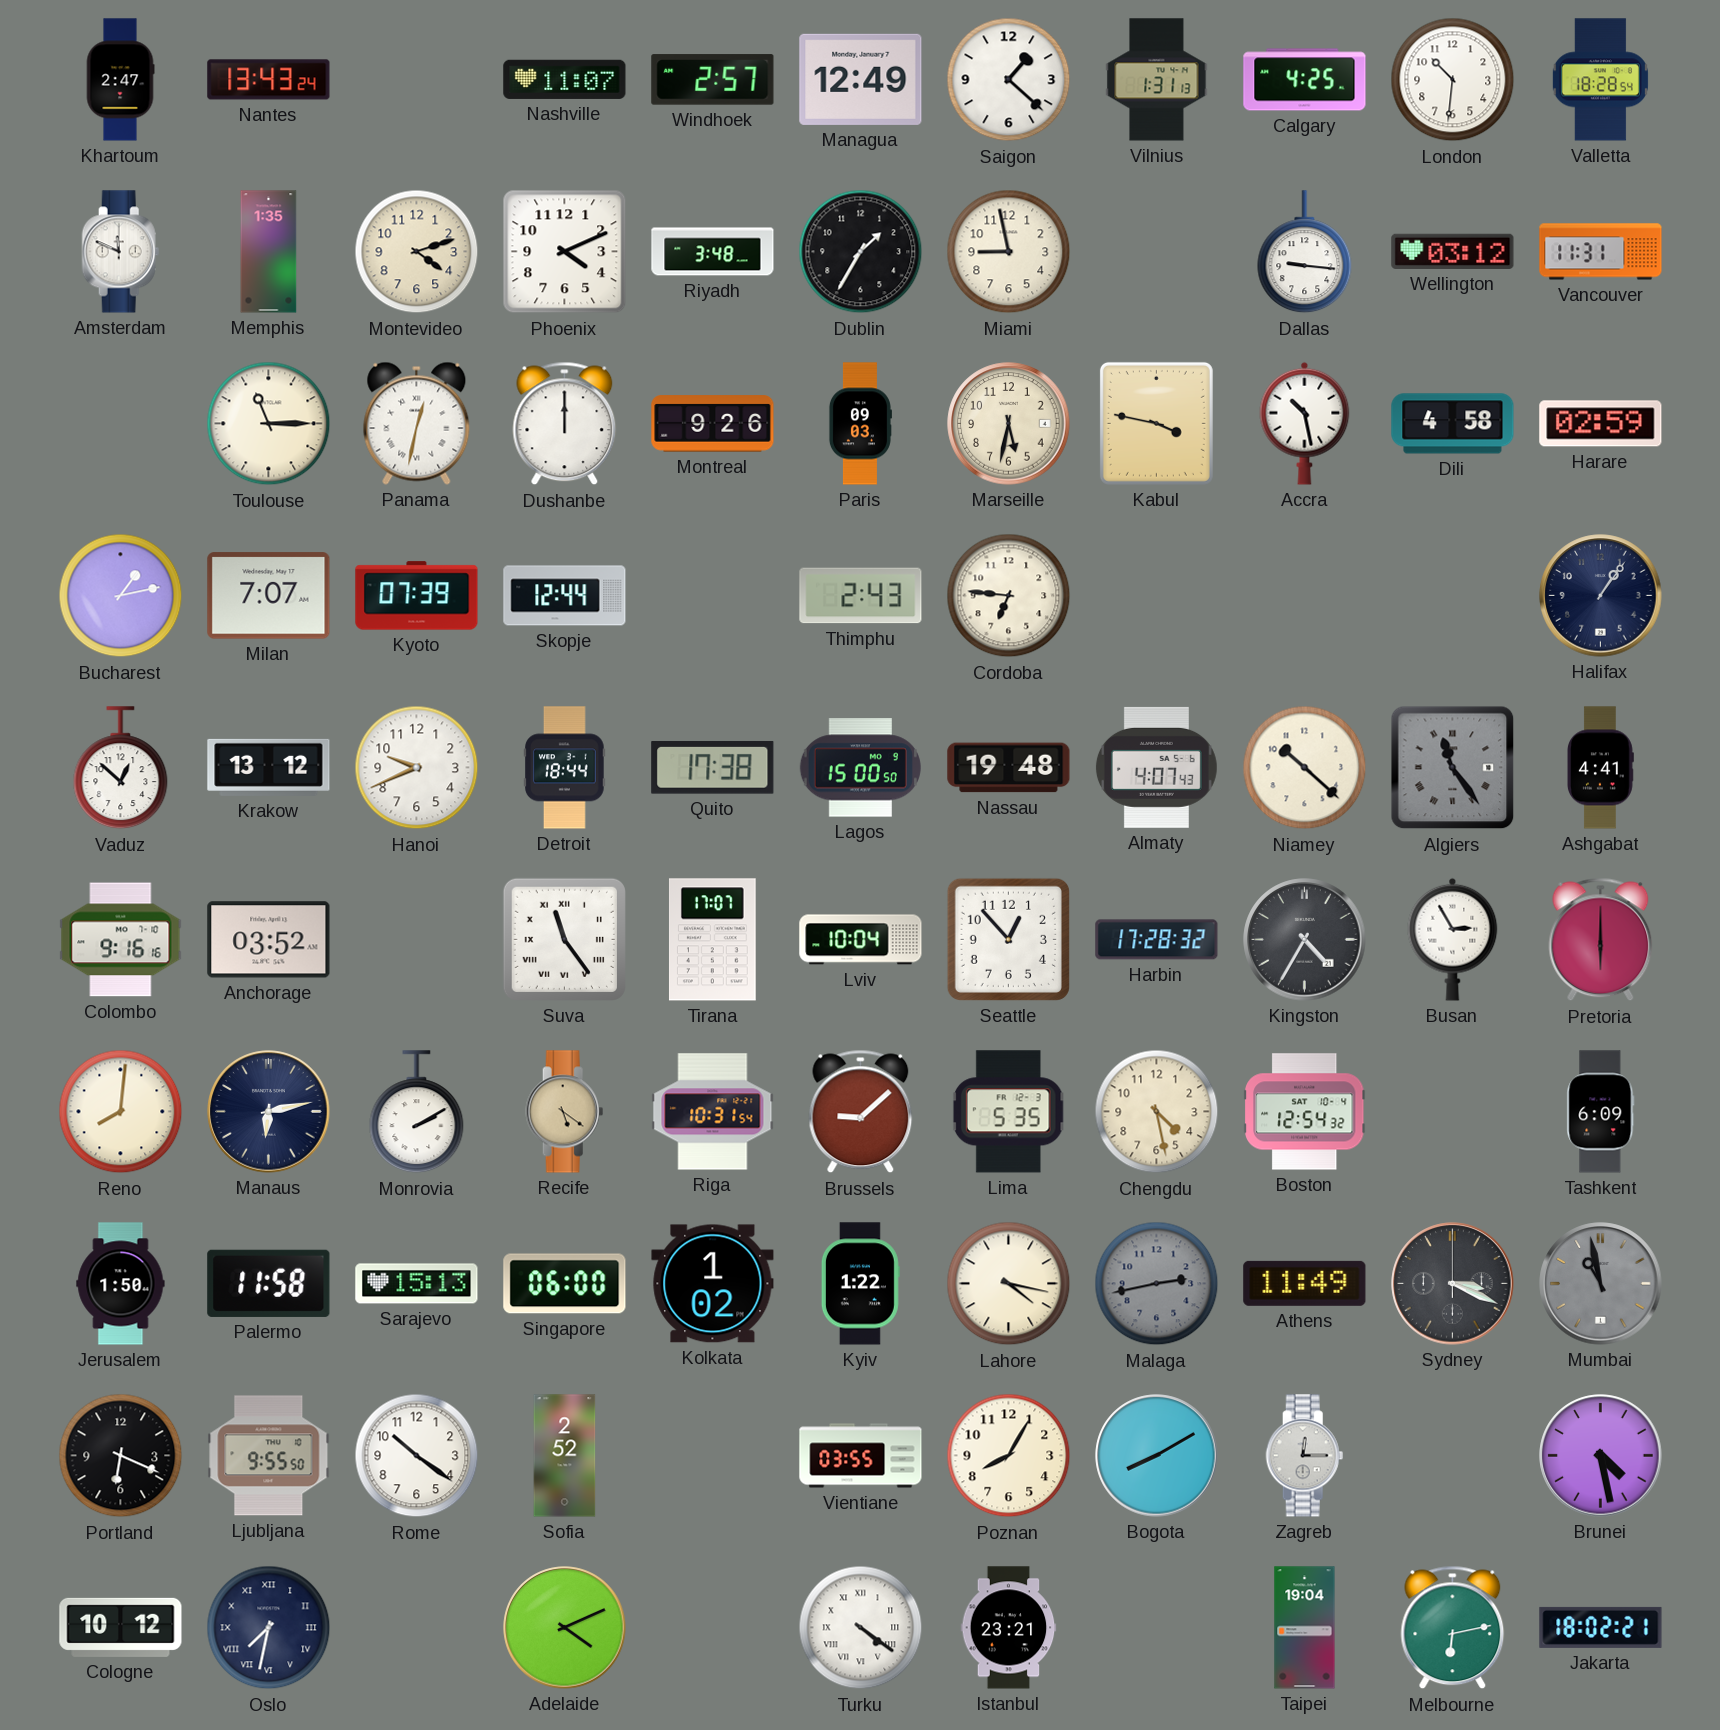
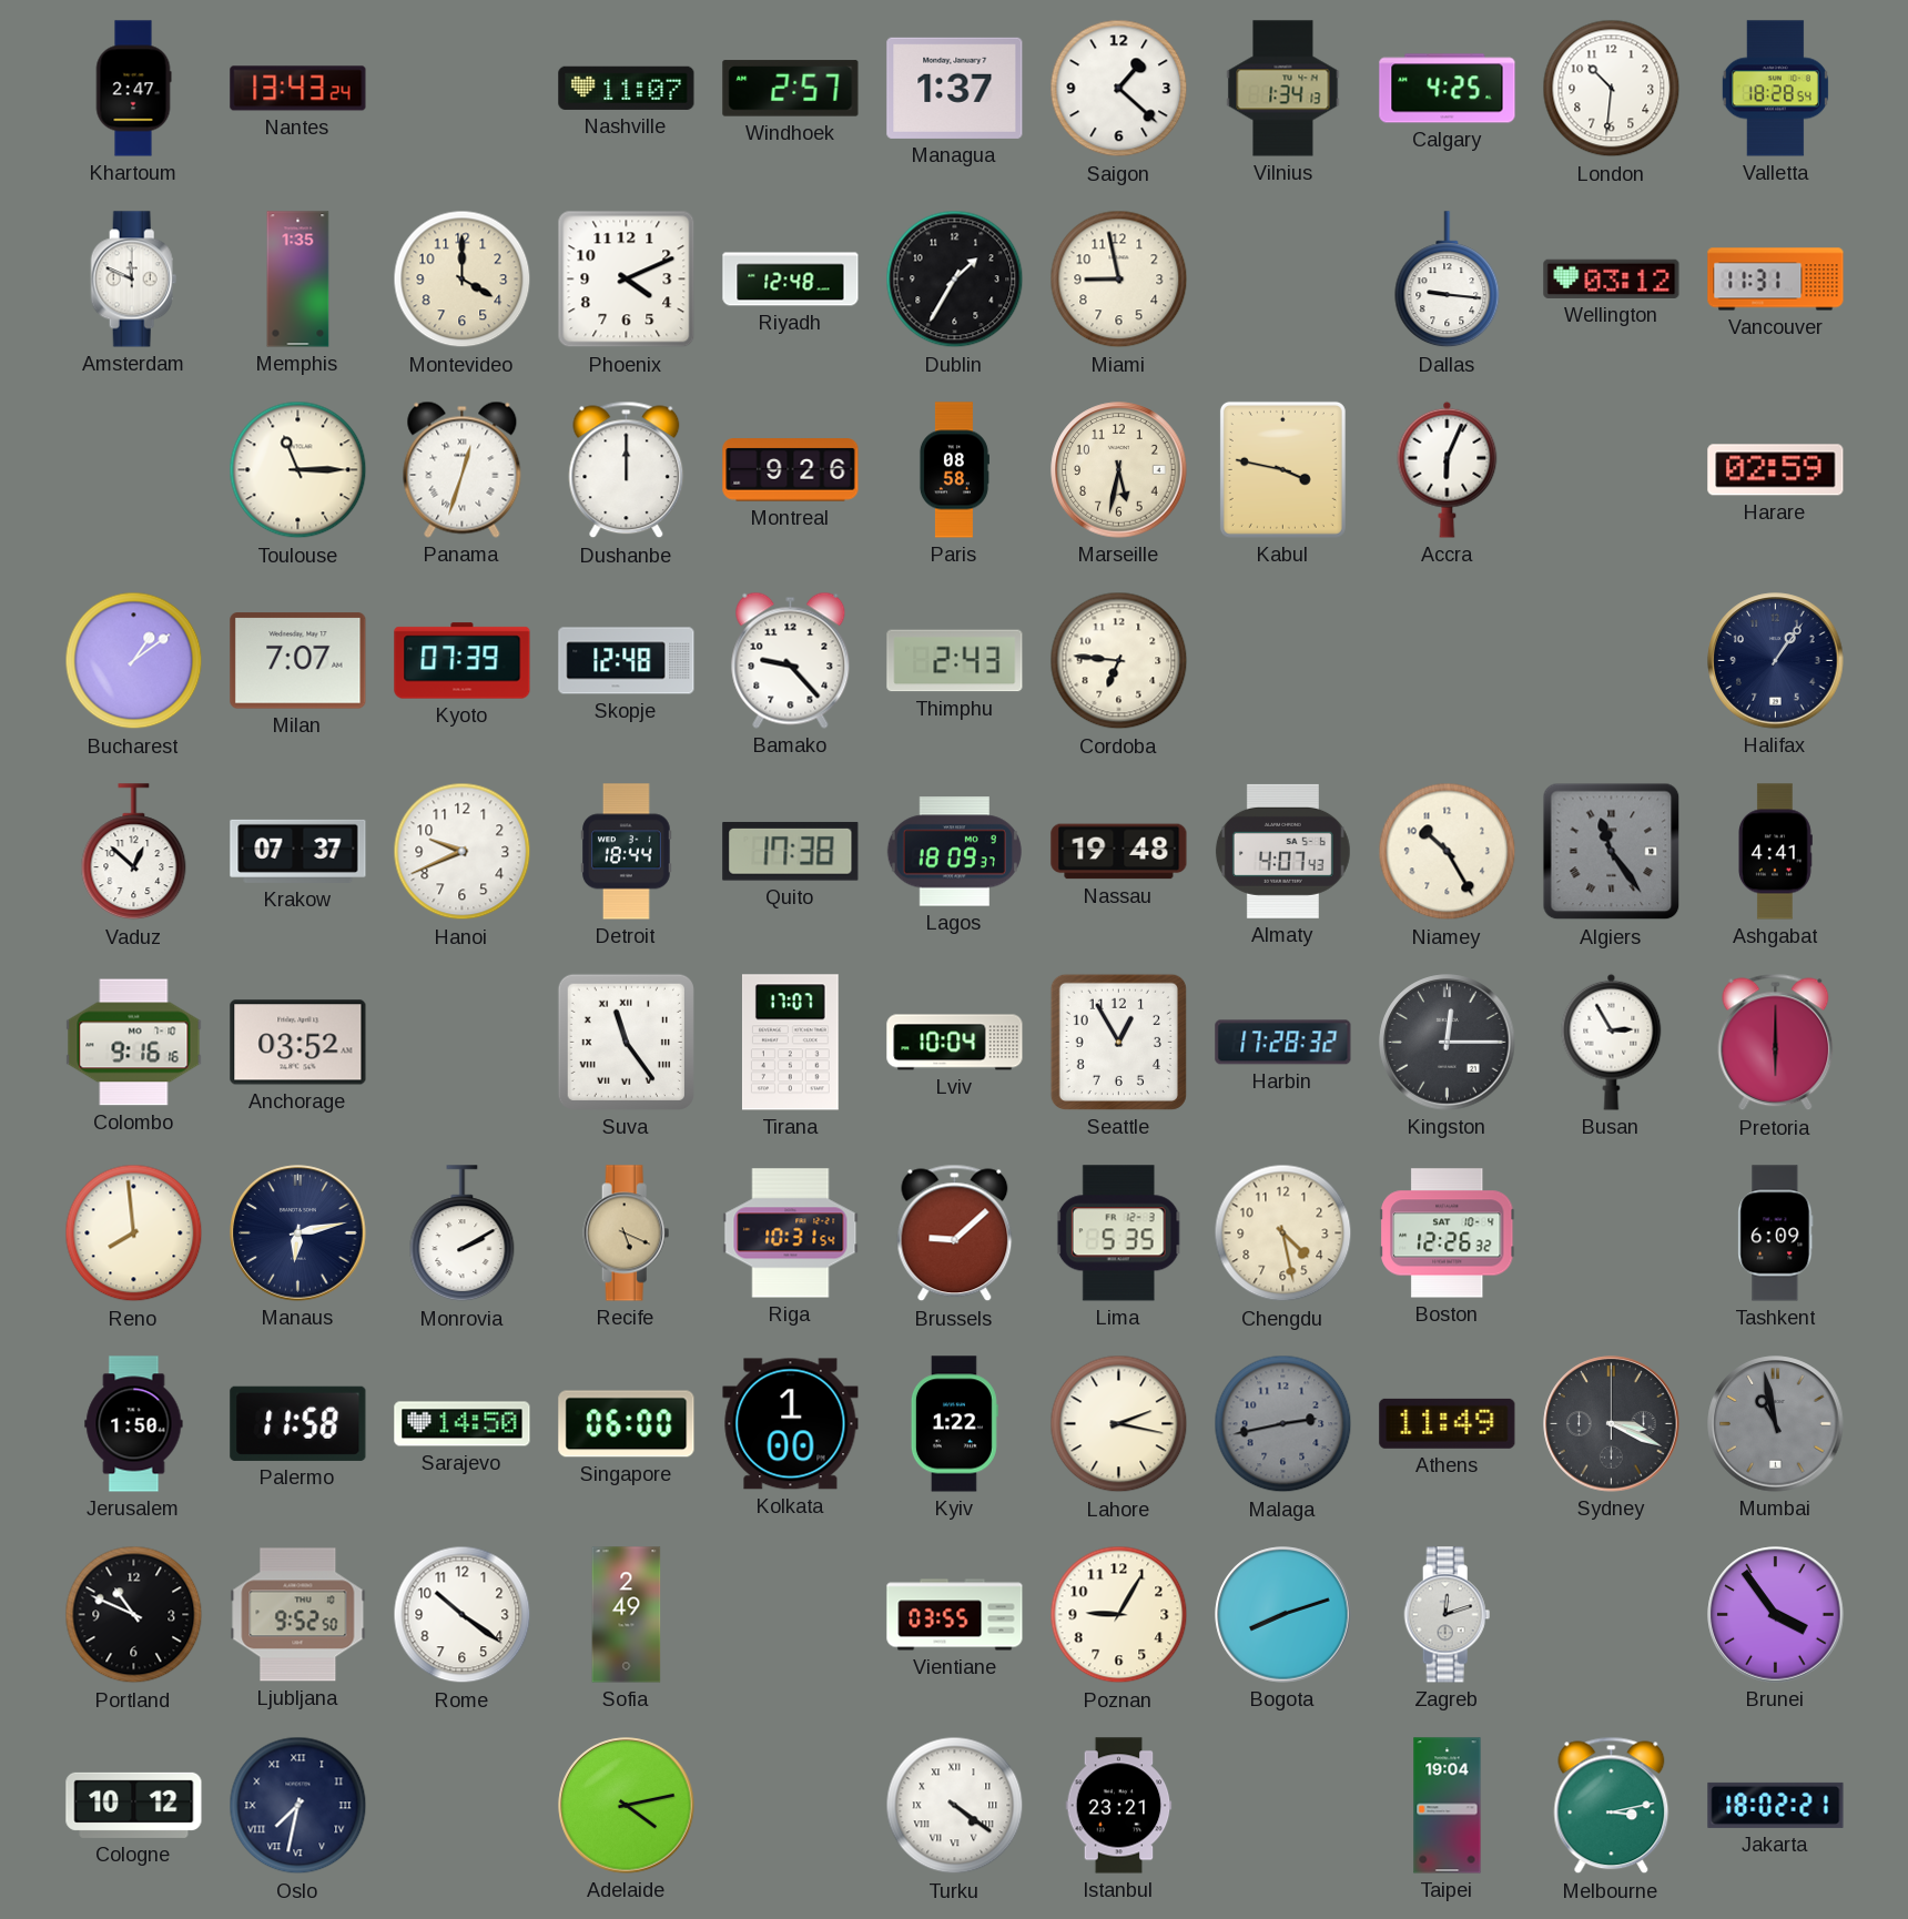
Managua: 12:49 -> 1:37
Vilnius: 1:31 -> 1:34
Montevideo: 4:12 -> 4:00
Riyadh: 3:48 -> 12:48
Panama: 12:32 -> 12:33
Paris: 09:03 -> 08:58
Accra: 10:28 -> 6:04
Dili: 4:58 -> none
Bucharest: 1:13 -> 1:09
Skopje: 12:44 -> 12:48
Bamako: none -> 9:23
Krakow: 13:12 -> 07:37
Lagos: 15:00 -> 18:09
Niamey: 10:22 -> 10:25
Seattle: 12:53 -> 12:55
Kingston: 4:35 -> 12:15
Reno: 8:01 -> 7:59
Recife: 5:21 -> 5:19
Boston: 12:54 -> 12:26
Sarajevo: 15:13 -> 14:50
Kolkata: 1:02 -> 1:00
Lahore: 4:17 -> 2:17
Portland: 6:19 -> 10:49
Ljubljana: 9:55 -> 9:52
Sofia: 2:52 -> 2:49
Poznan: 8:05 -> 9:05
Bogota: 8:10 -> 8:12
Zagreb: 12:15 -> 12:12
Brunei: 4:28 -> 3:54
Adelaide: 4:11 -> 4:13
Melbourne: 6:13 -> 3:13
